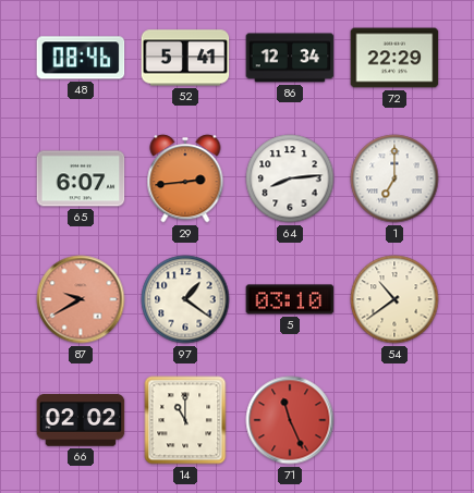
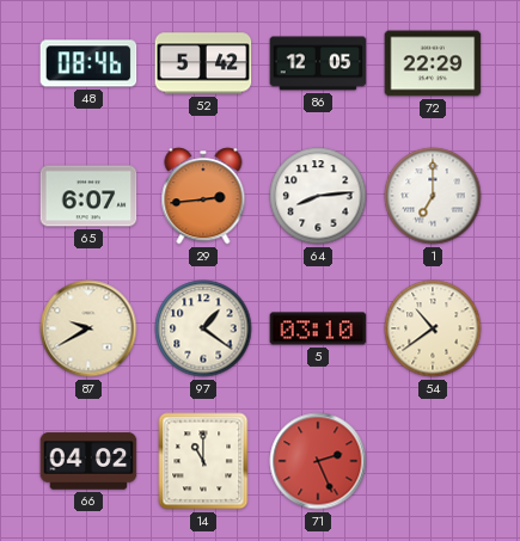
52: 5:41 -> 5:42
86: 12:34 -> 12:05
87 dial: salmon -> cream
66: 02:02 -> 04:02
71: 11:26 -> 2:26
